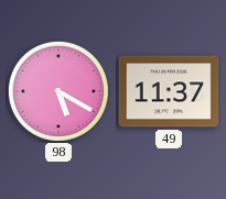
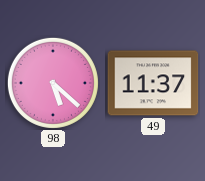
98: 5:20 -> 5:22
